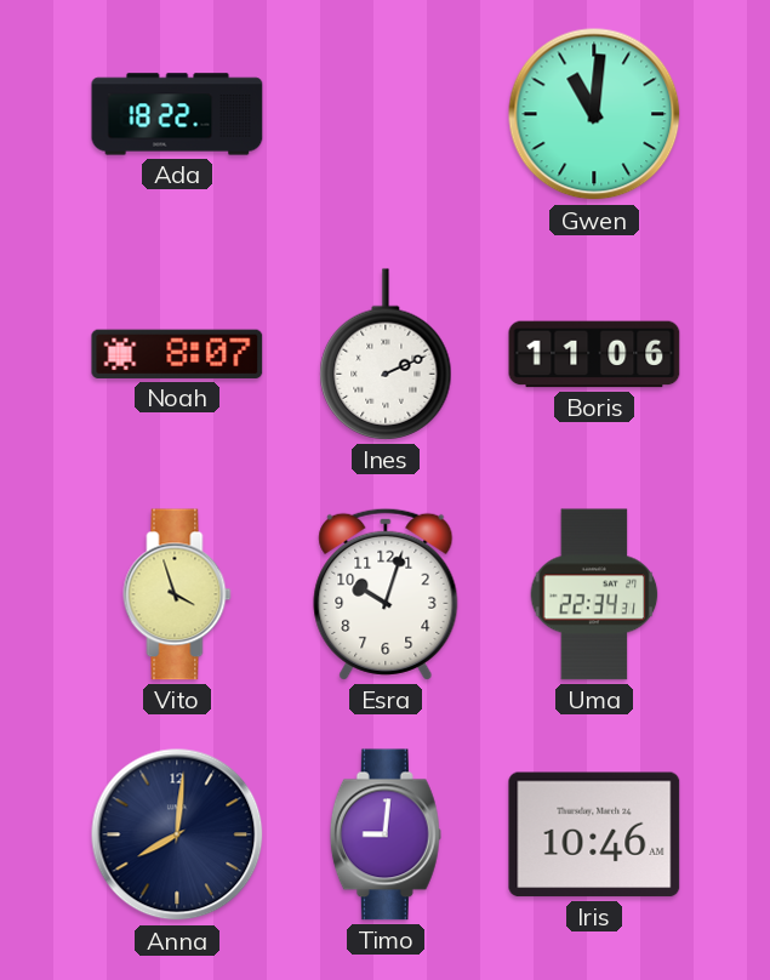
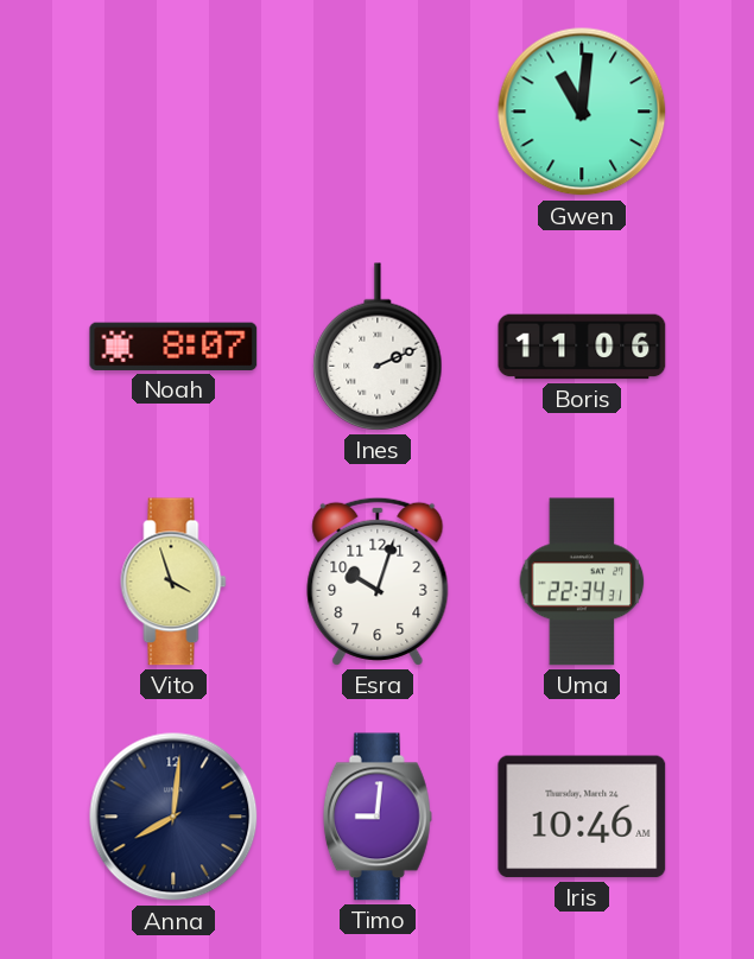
Ada: 18:22 -> none
